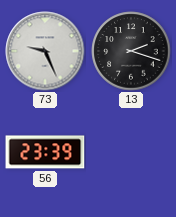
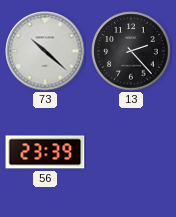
73: 9:26 -> 10:22
13: 2:18 -> 2:23
